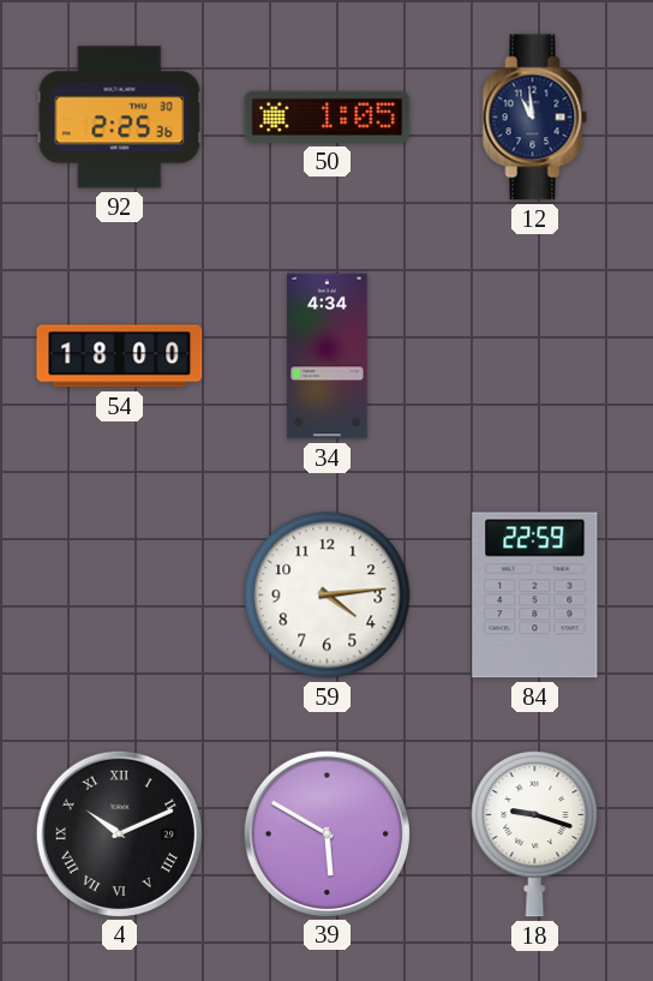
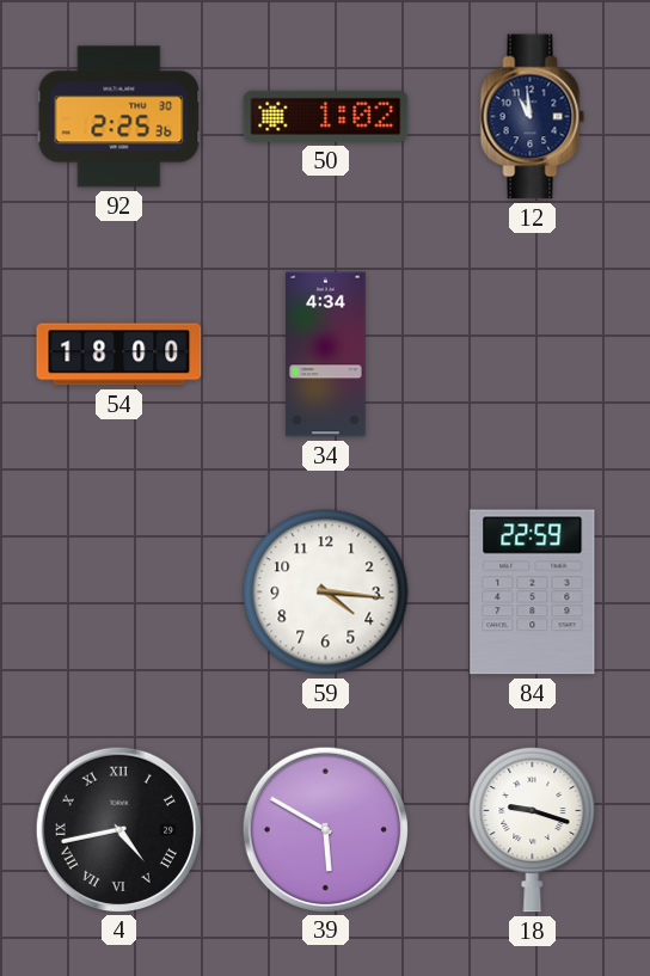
50: 1:05 -> 1:02
59: 4:14 -> 4:16
4: 10:11 -> 4:43
